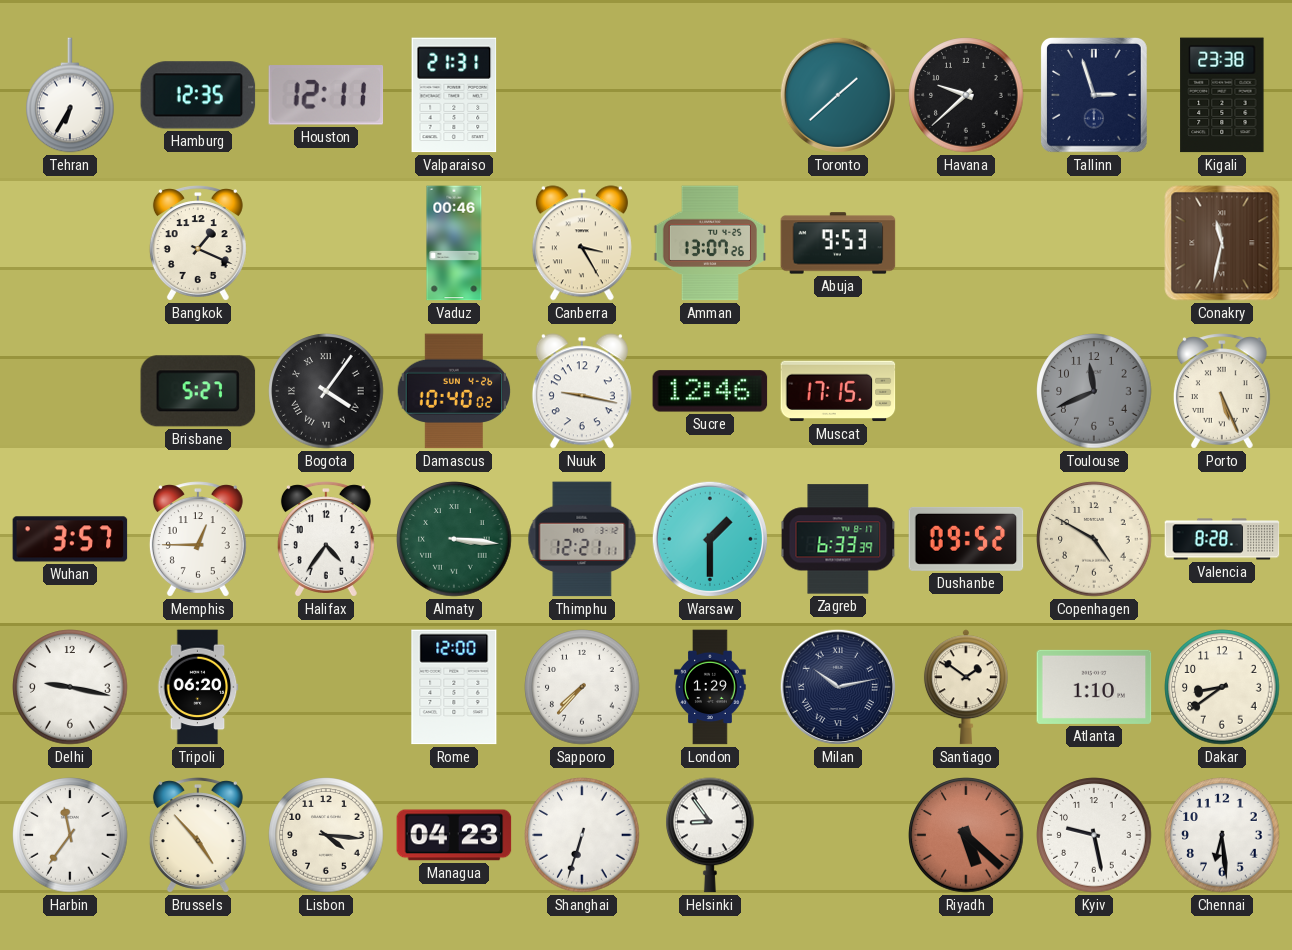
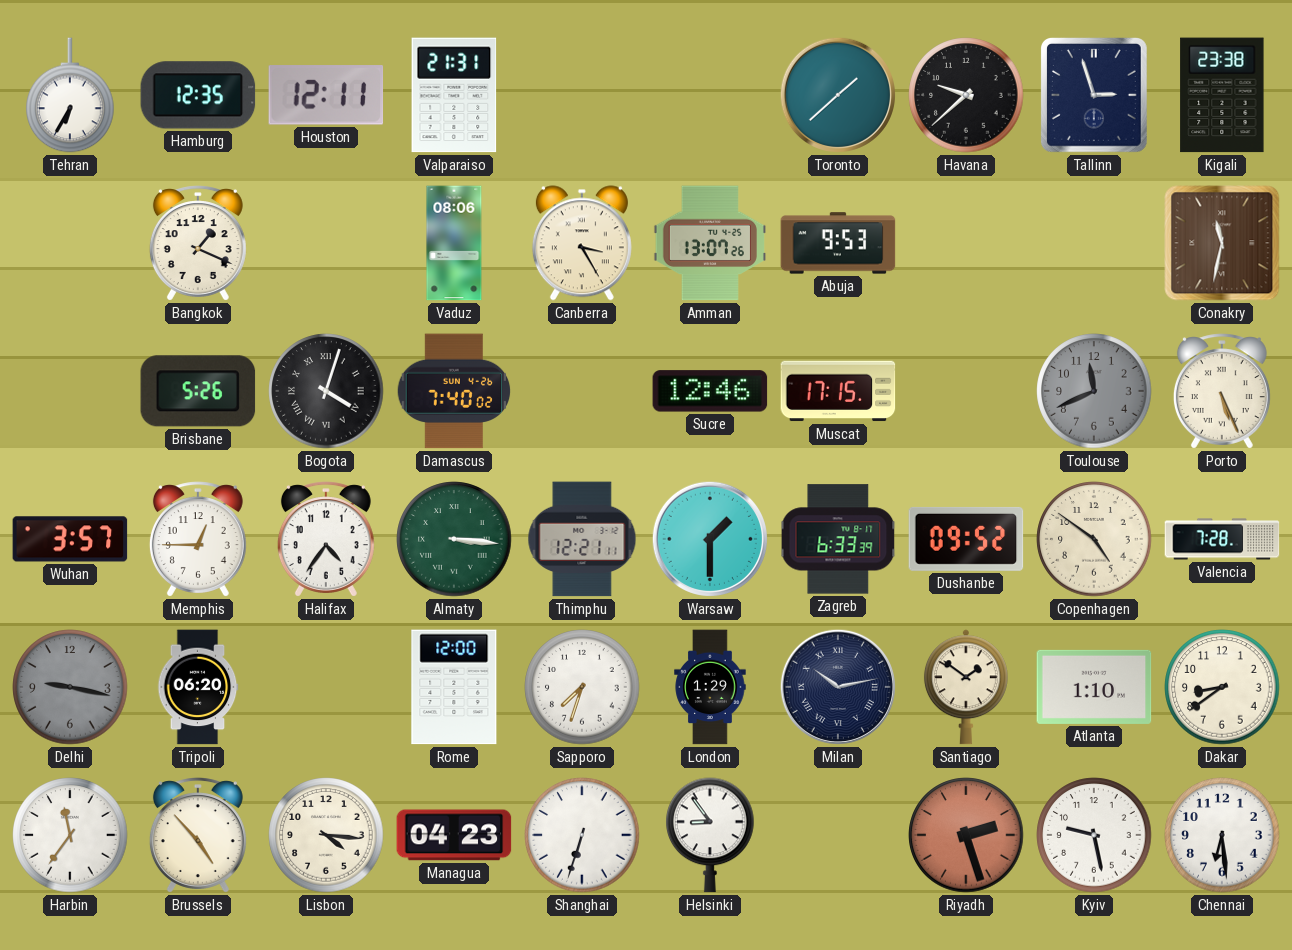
Vaduz: 00:46 -> 08:06
Brisbane: 5:27 -> 5:26
Bogota: 4:06 -> 4:03
Damascus: 10:40 -> 7:40
Nuuk: 9:17 -> none
Copenhagen: 4:50 -> 4:51
Valencia: 8:28 -> 7:28
Delhi dial: white -> grey
Sapporo: 7:37 -> 7:33
Riyadh: 5:22 -> 2:27
